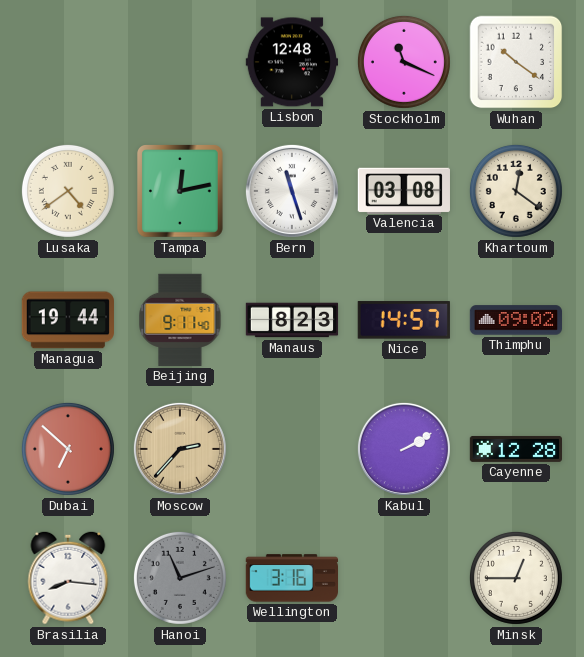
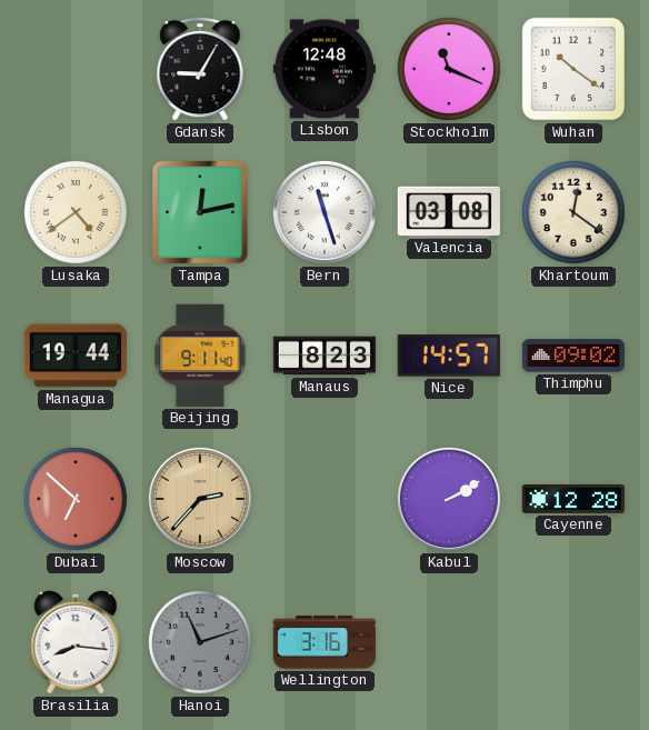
Gdansk: none -> 9:05
Minsk: 12:45 -> none
